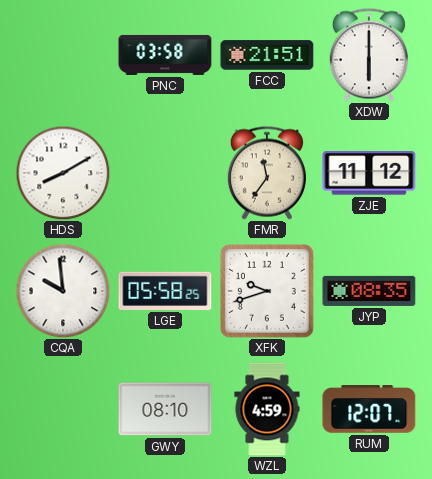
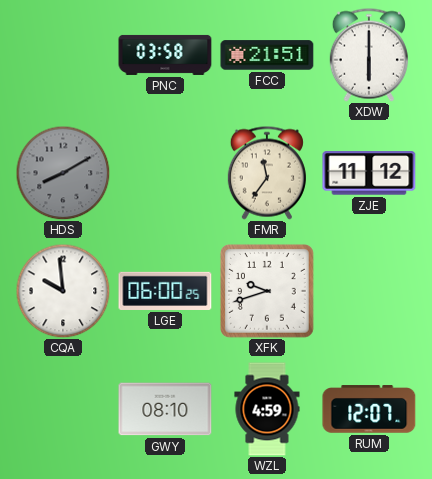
HDS dial: white -> grey
LGE: 05:58 -> 06:00
JYP: 08:35 -> none
